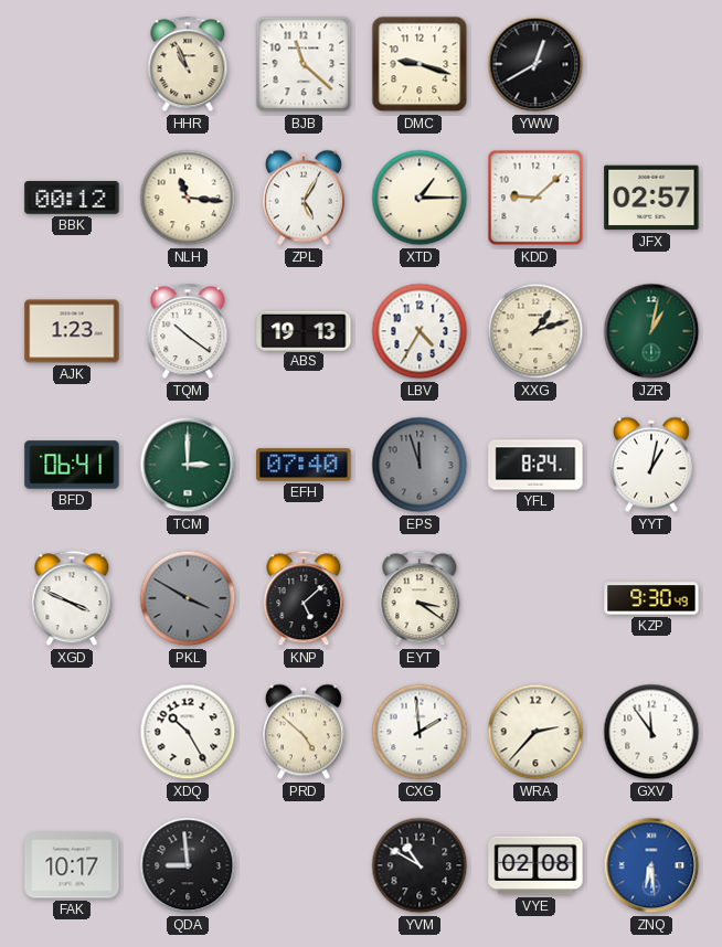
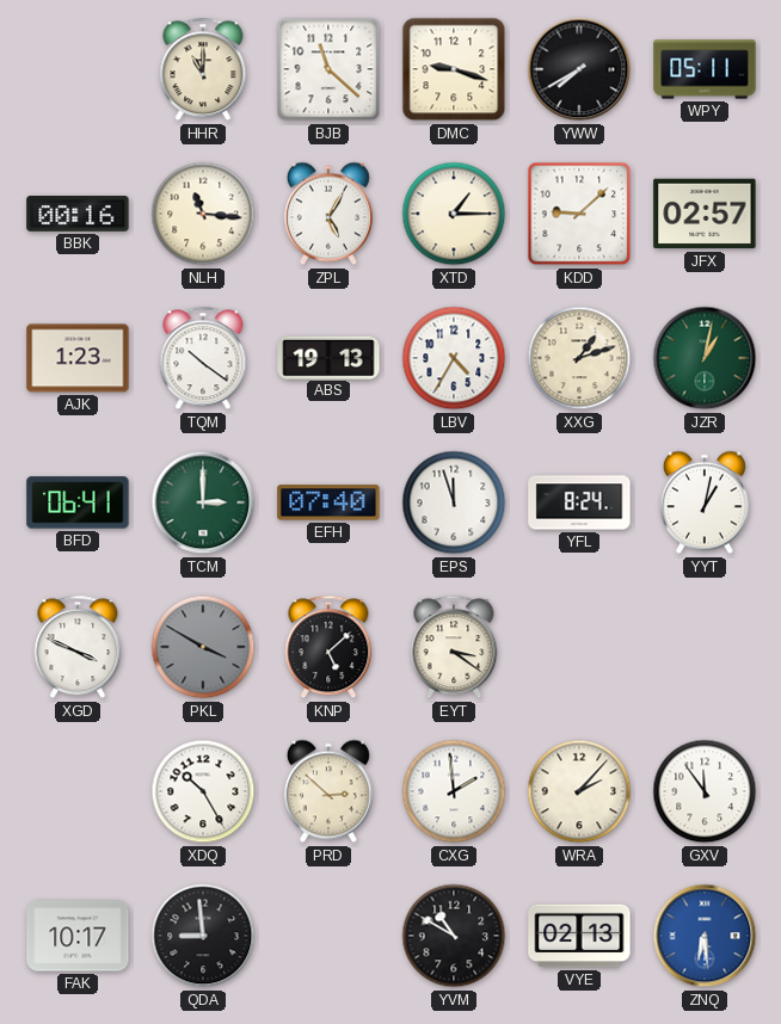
HHR: 10:56 -> 11:00
YWW: 12:40 -> 7:40
WPY: none -> 05:11
BBK: 00:12 -> 00:16
EPS dial: grey -> white
KZP: 9:30 -> none
PRD: 4:52 -> 2:52
WRA: 2:37 -> 2:07
VYE: 02:08 -> 02:13
